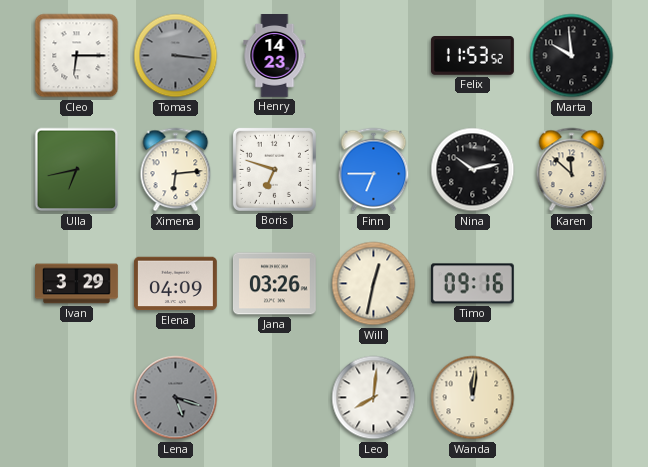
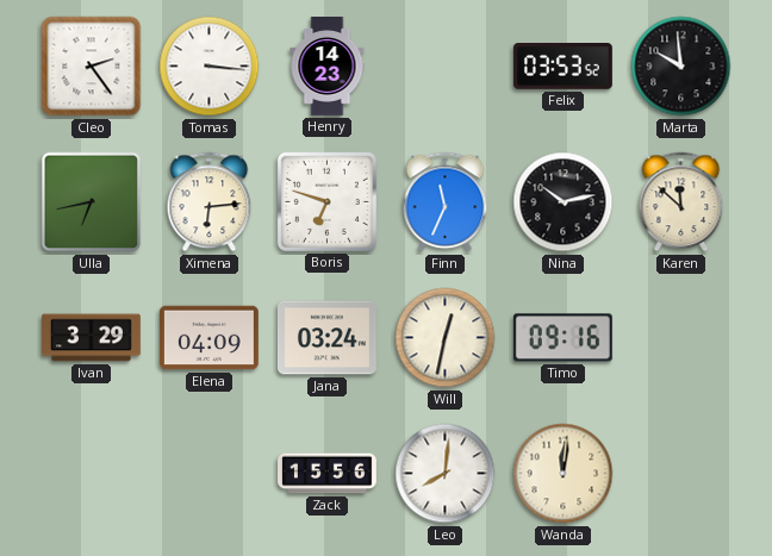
Cleo: 6:15 -> 2:24
Tomas dial: grey -> white
Felix: 11:53 -> 03:53
Finn: 6:45 -> 11:34
Jana: 03:26 -> 03:24
Lena: 5:18 -> none
Zack: none -> 15:56
